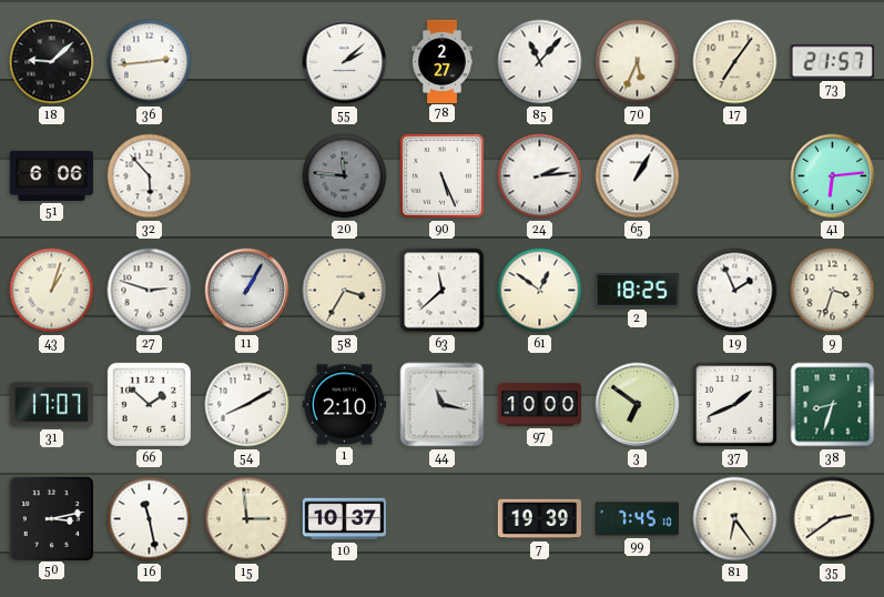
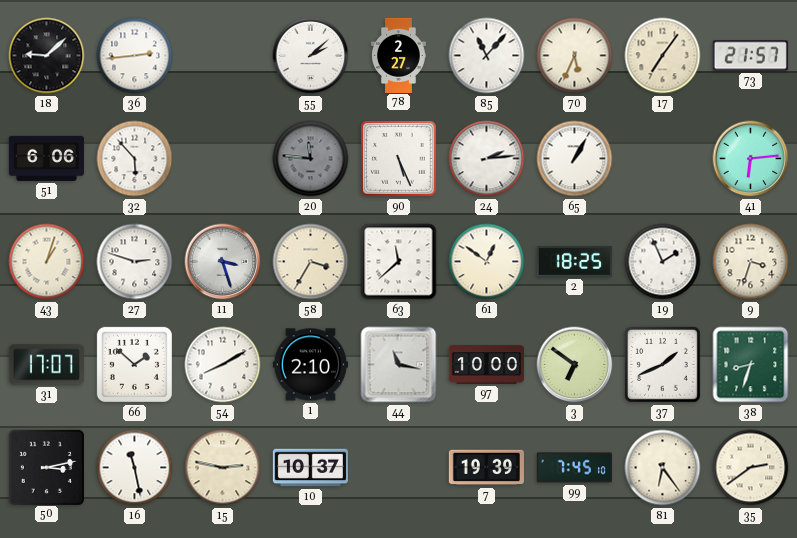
11: 1:05 -> 3:27
15: 2:59 -> 2:47
